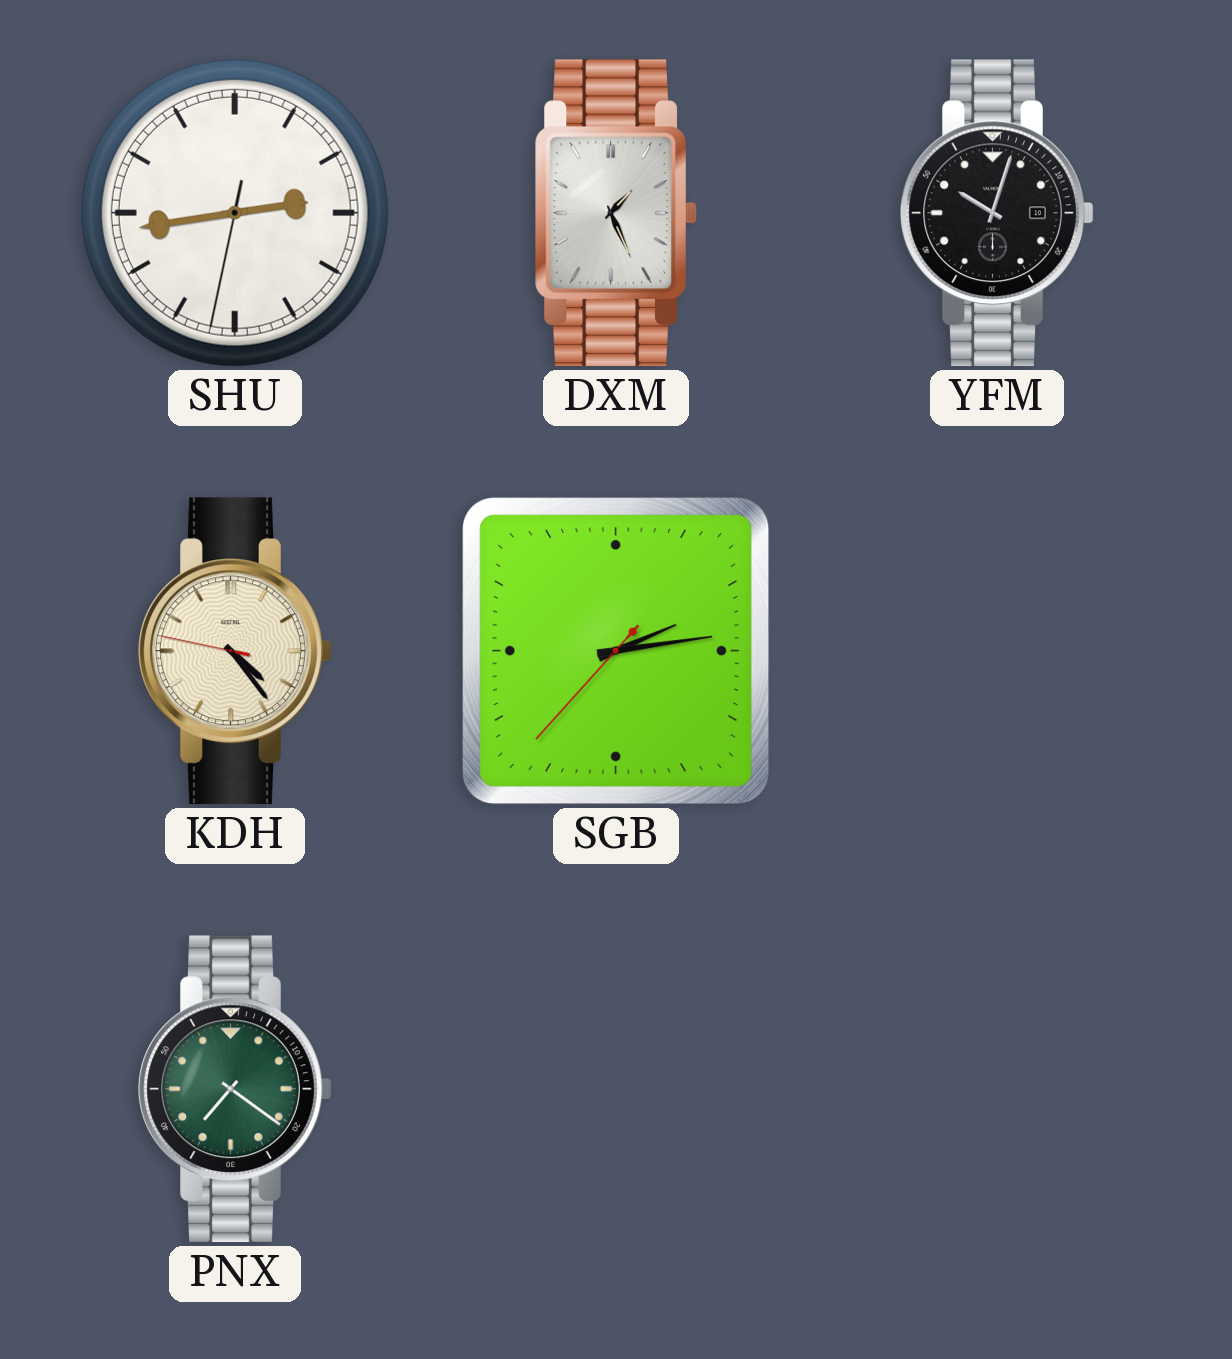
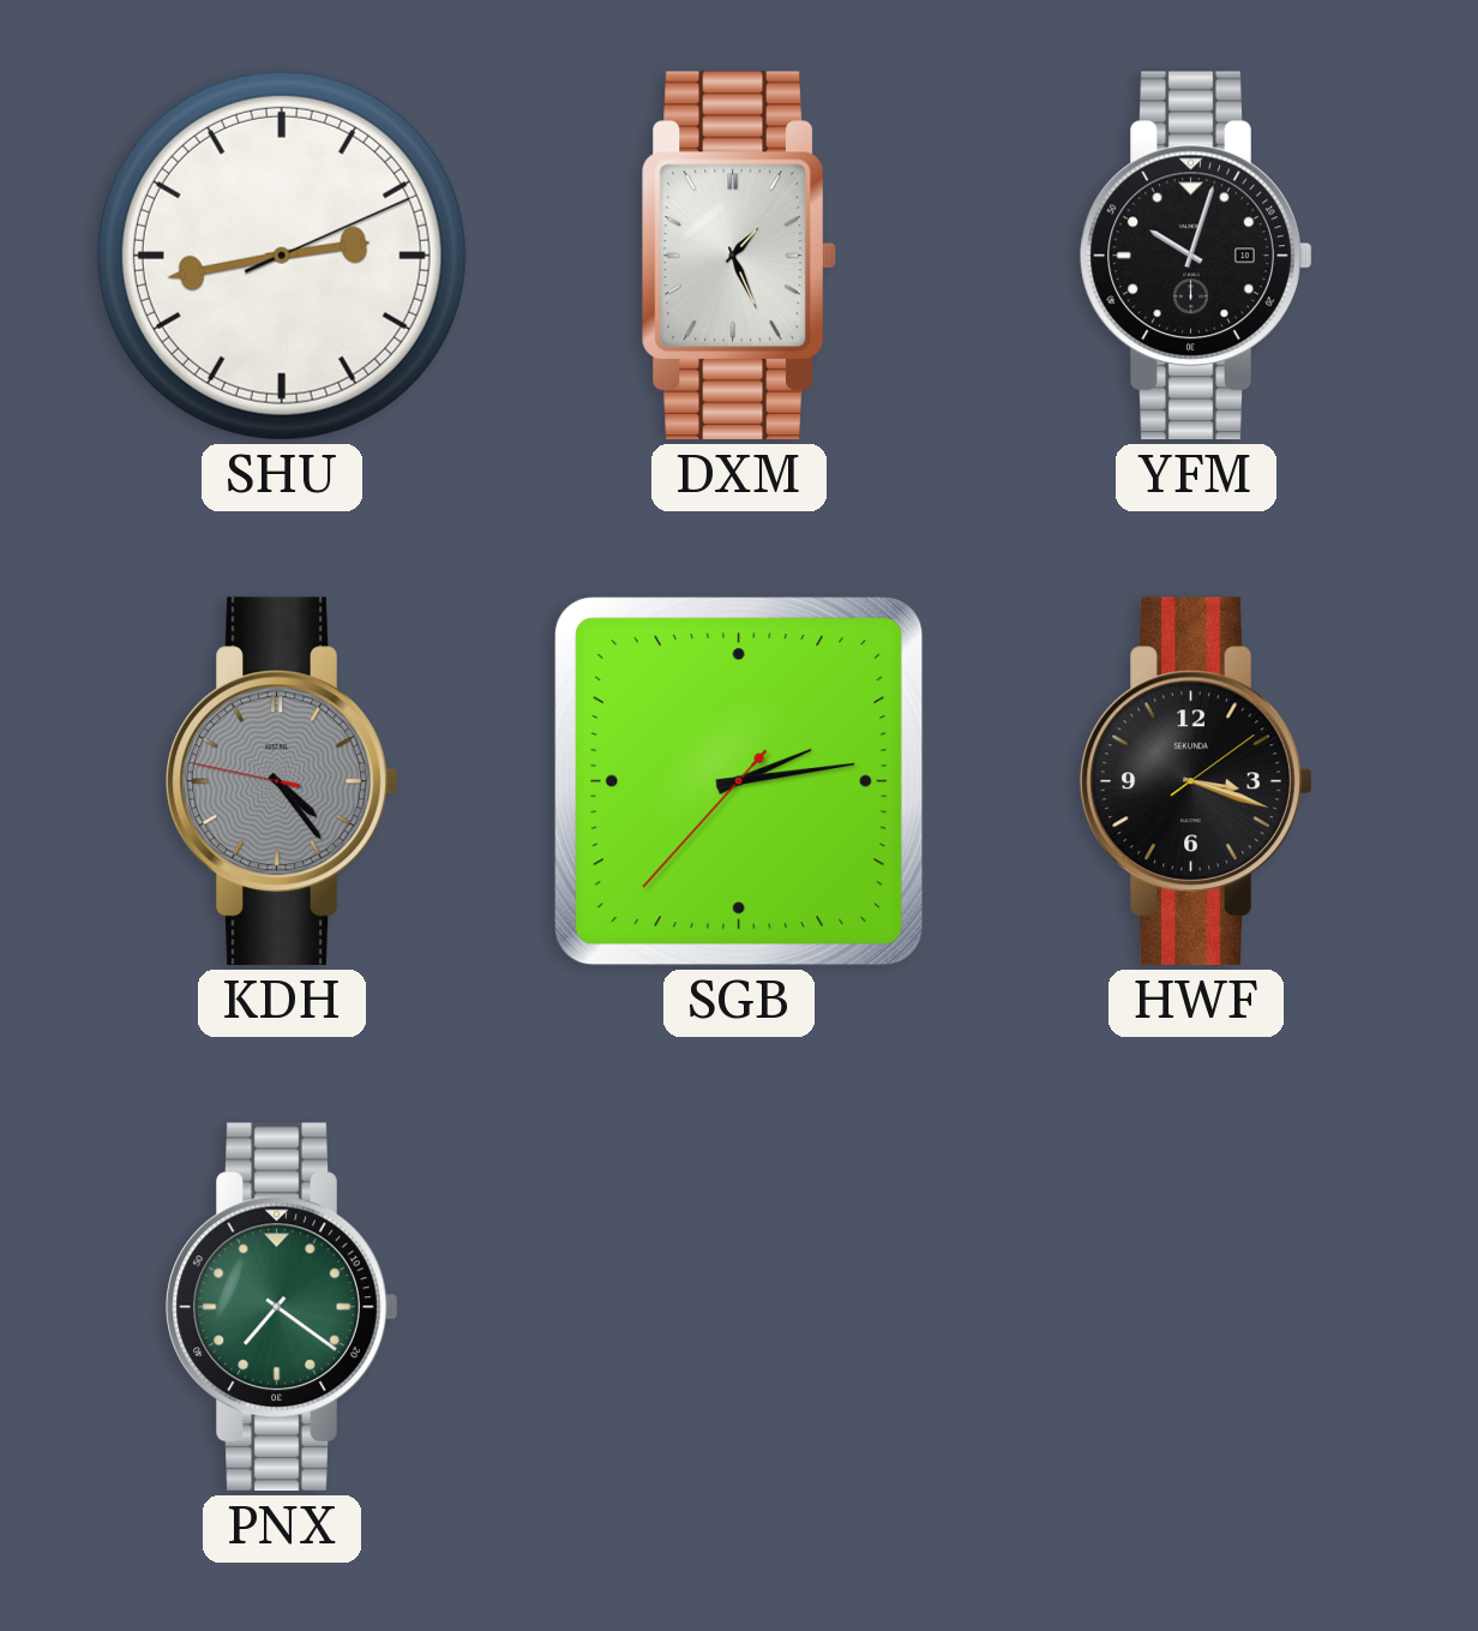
SHU: 2:43:32 -> 2:43:11
KDH dial: cream -> grey
HWF: none -> 3:18
